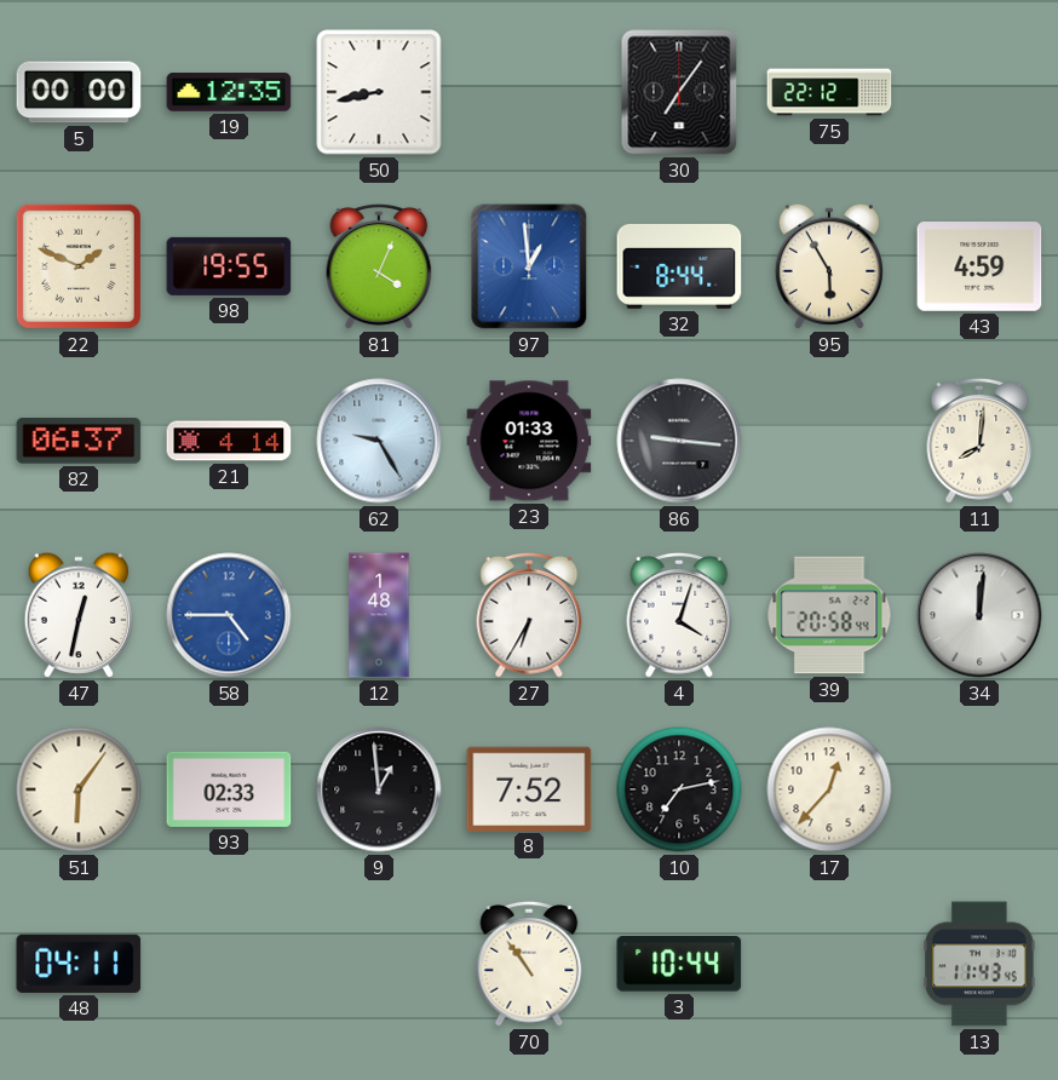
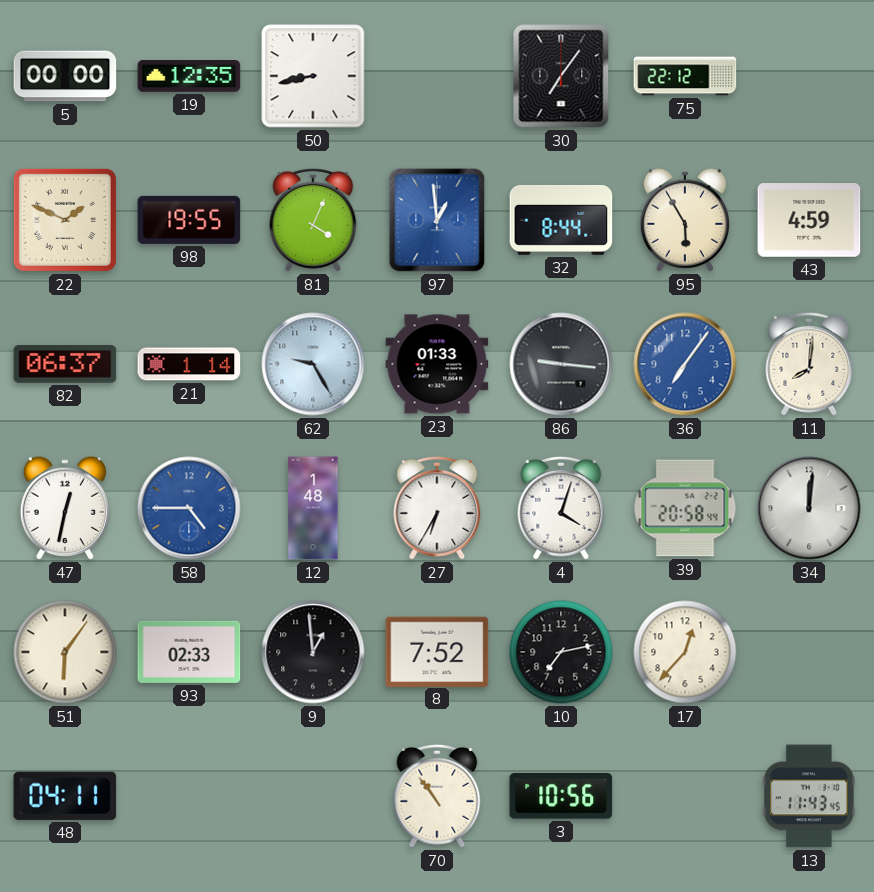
21: 4:14 -> 1:14
36: none -> 7:06
3: 10:44 -> 10:56
